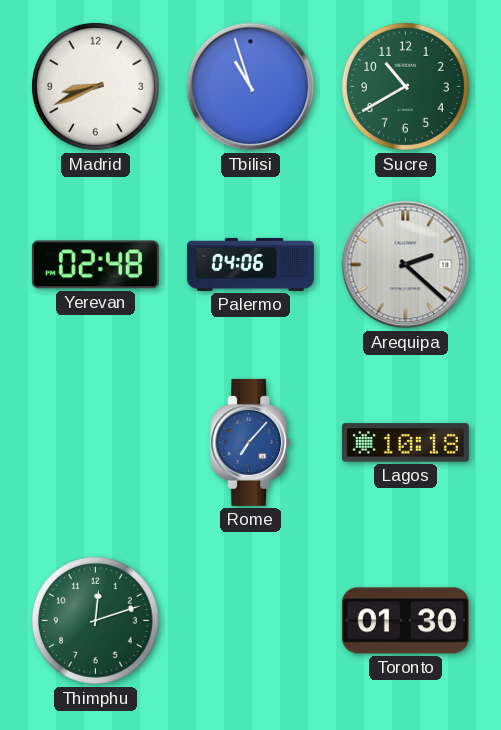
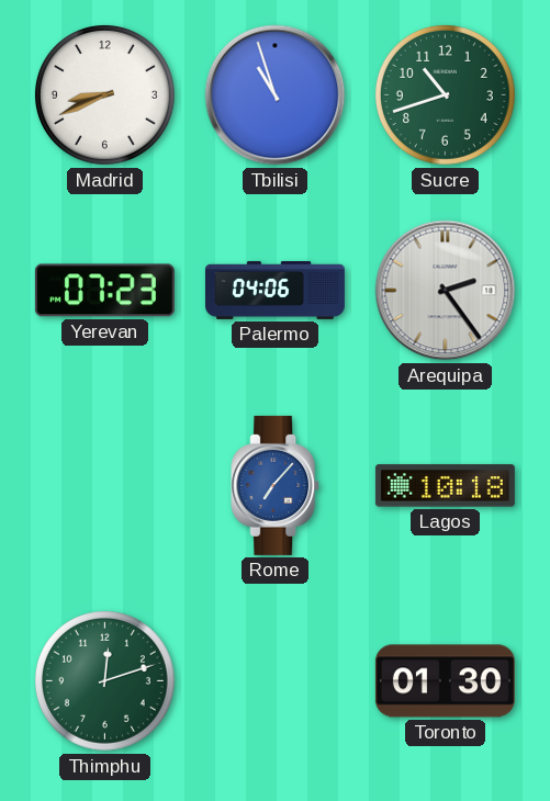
Sucre: 10:40 -> 10:42
Yerevan: 02:48 -> 07:23
Arequipa: 2:22 -> 2:24
